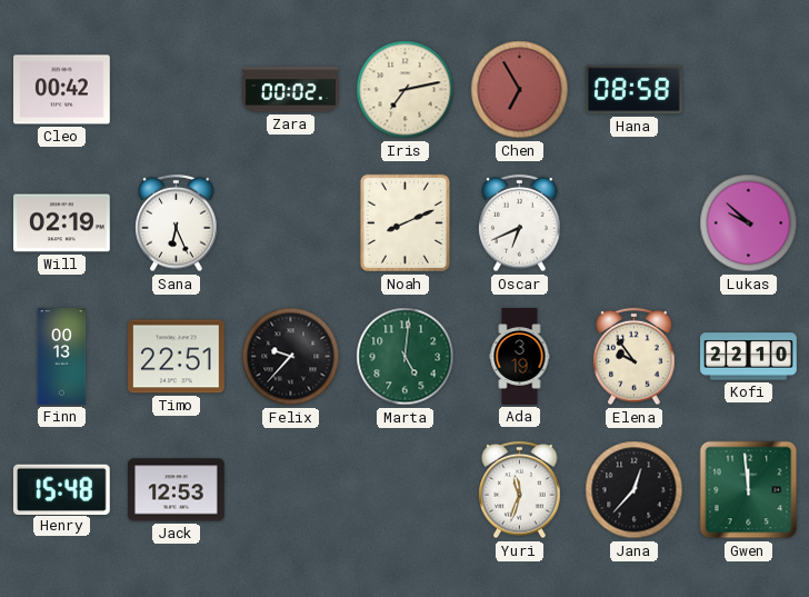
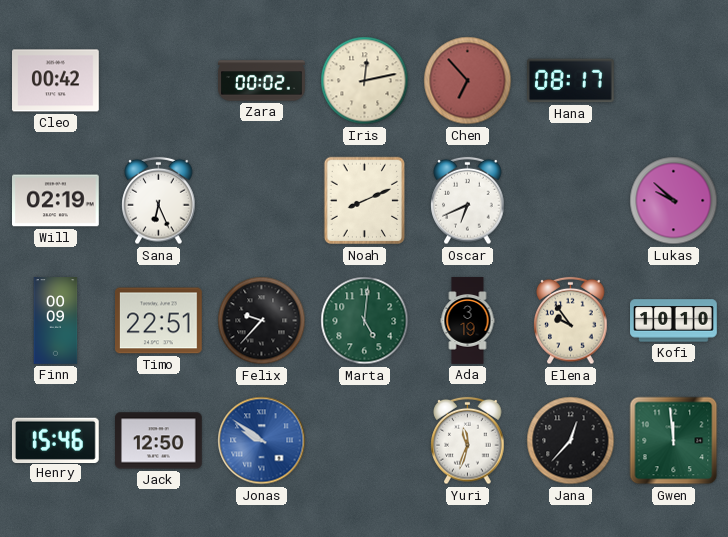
Iris: 7:13 -> 12:13
Chen: 6:55 -> 6:53
Hana: 08:58 -> 08:17
Finn: 00:13 -> 00:09
Kofi: 22:10 -> 10:10
Henry: 15:48 -> 15:46
Jack: 12:53 -> 12:50
Jonas: none -> 9:51
